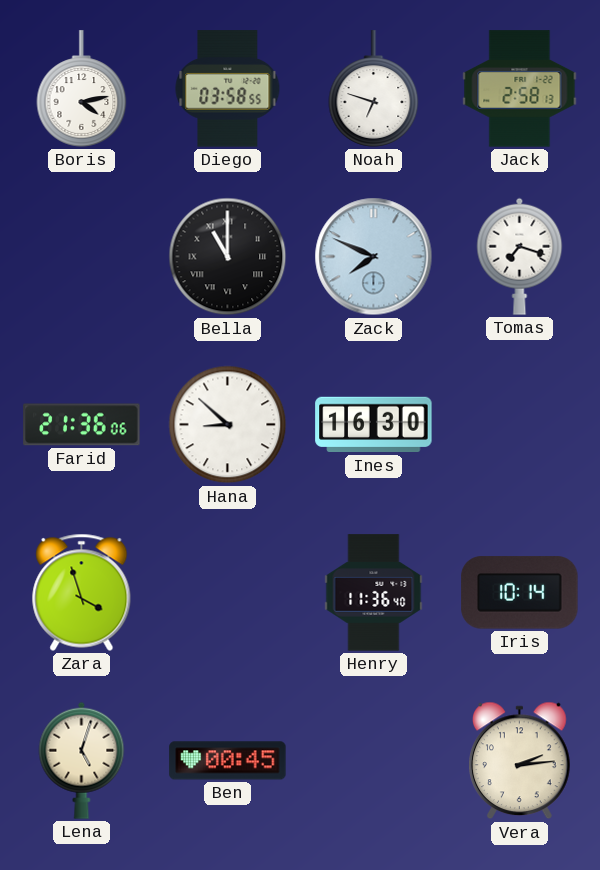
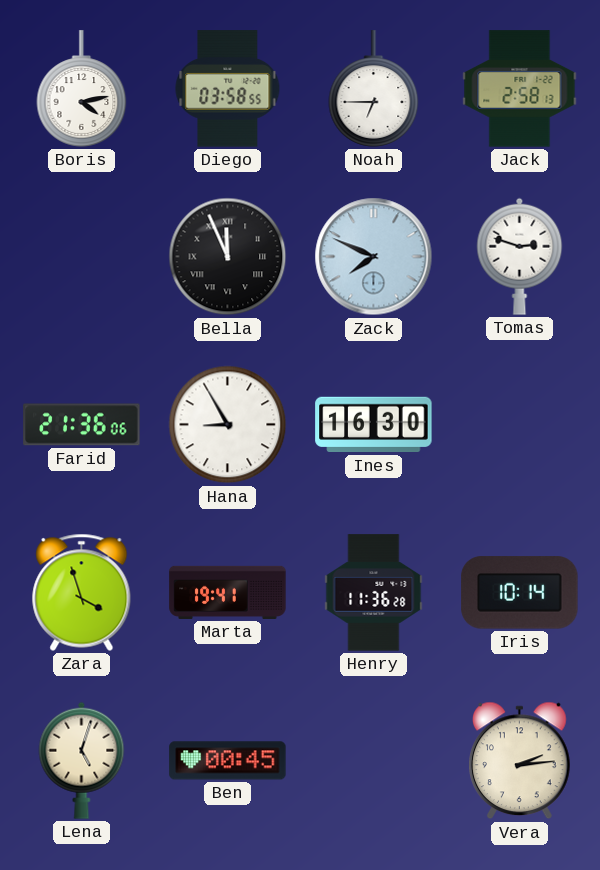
Noah: 6:48 -> 6:45
Bella: 11:00 -> 11:56
Tomas: 7:18 -> 2:48
Hana: 8:52 -> 8:55
Marta: none -> 19:41
Henry: 11:36:40 -> 11:36:28
